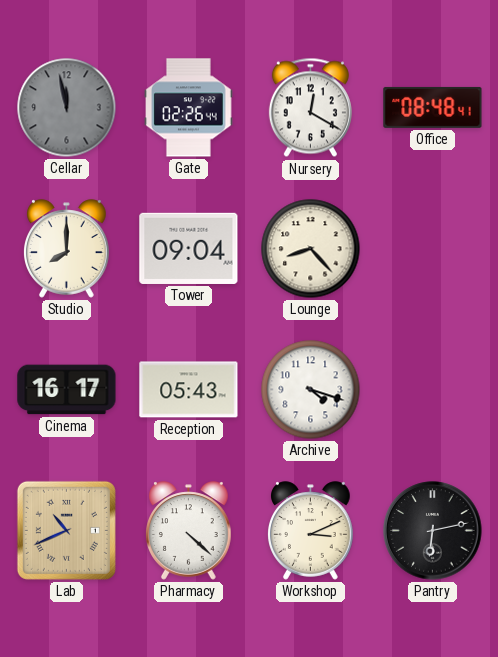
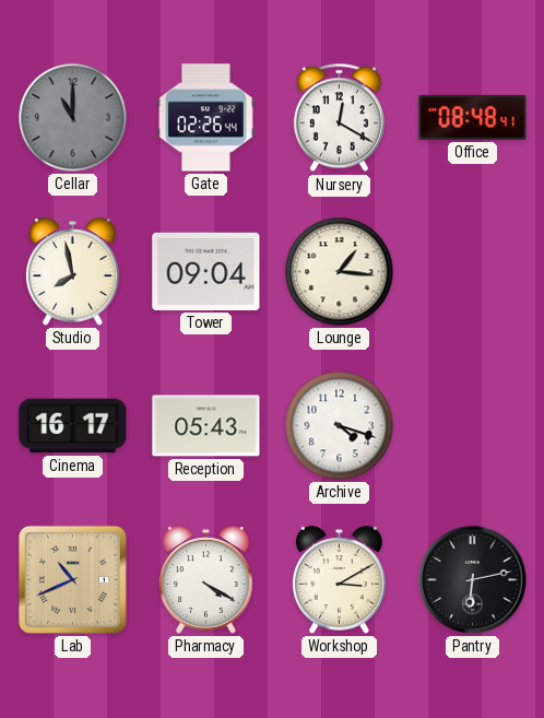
Cellar: 11:58 -> 11:00
Studio: 8:00 -> 7:58
Lounge: 8:23 -> 1:16
Pharmacy: 4:22 -> 4:20
Workshop: 3:11 -> 3:10
